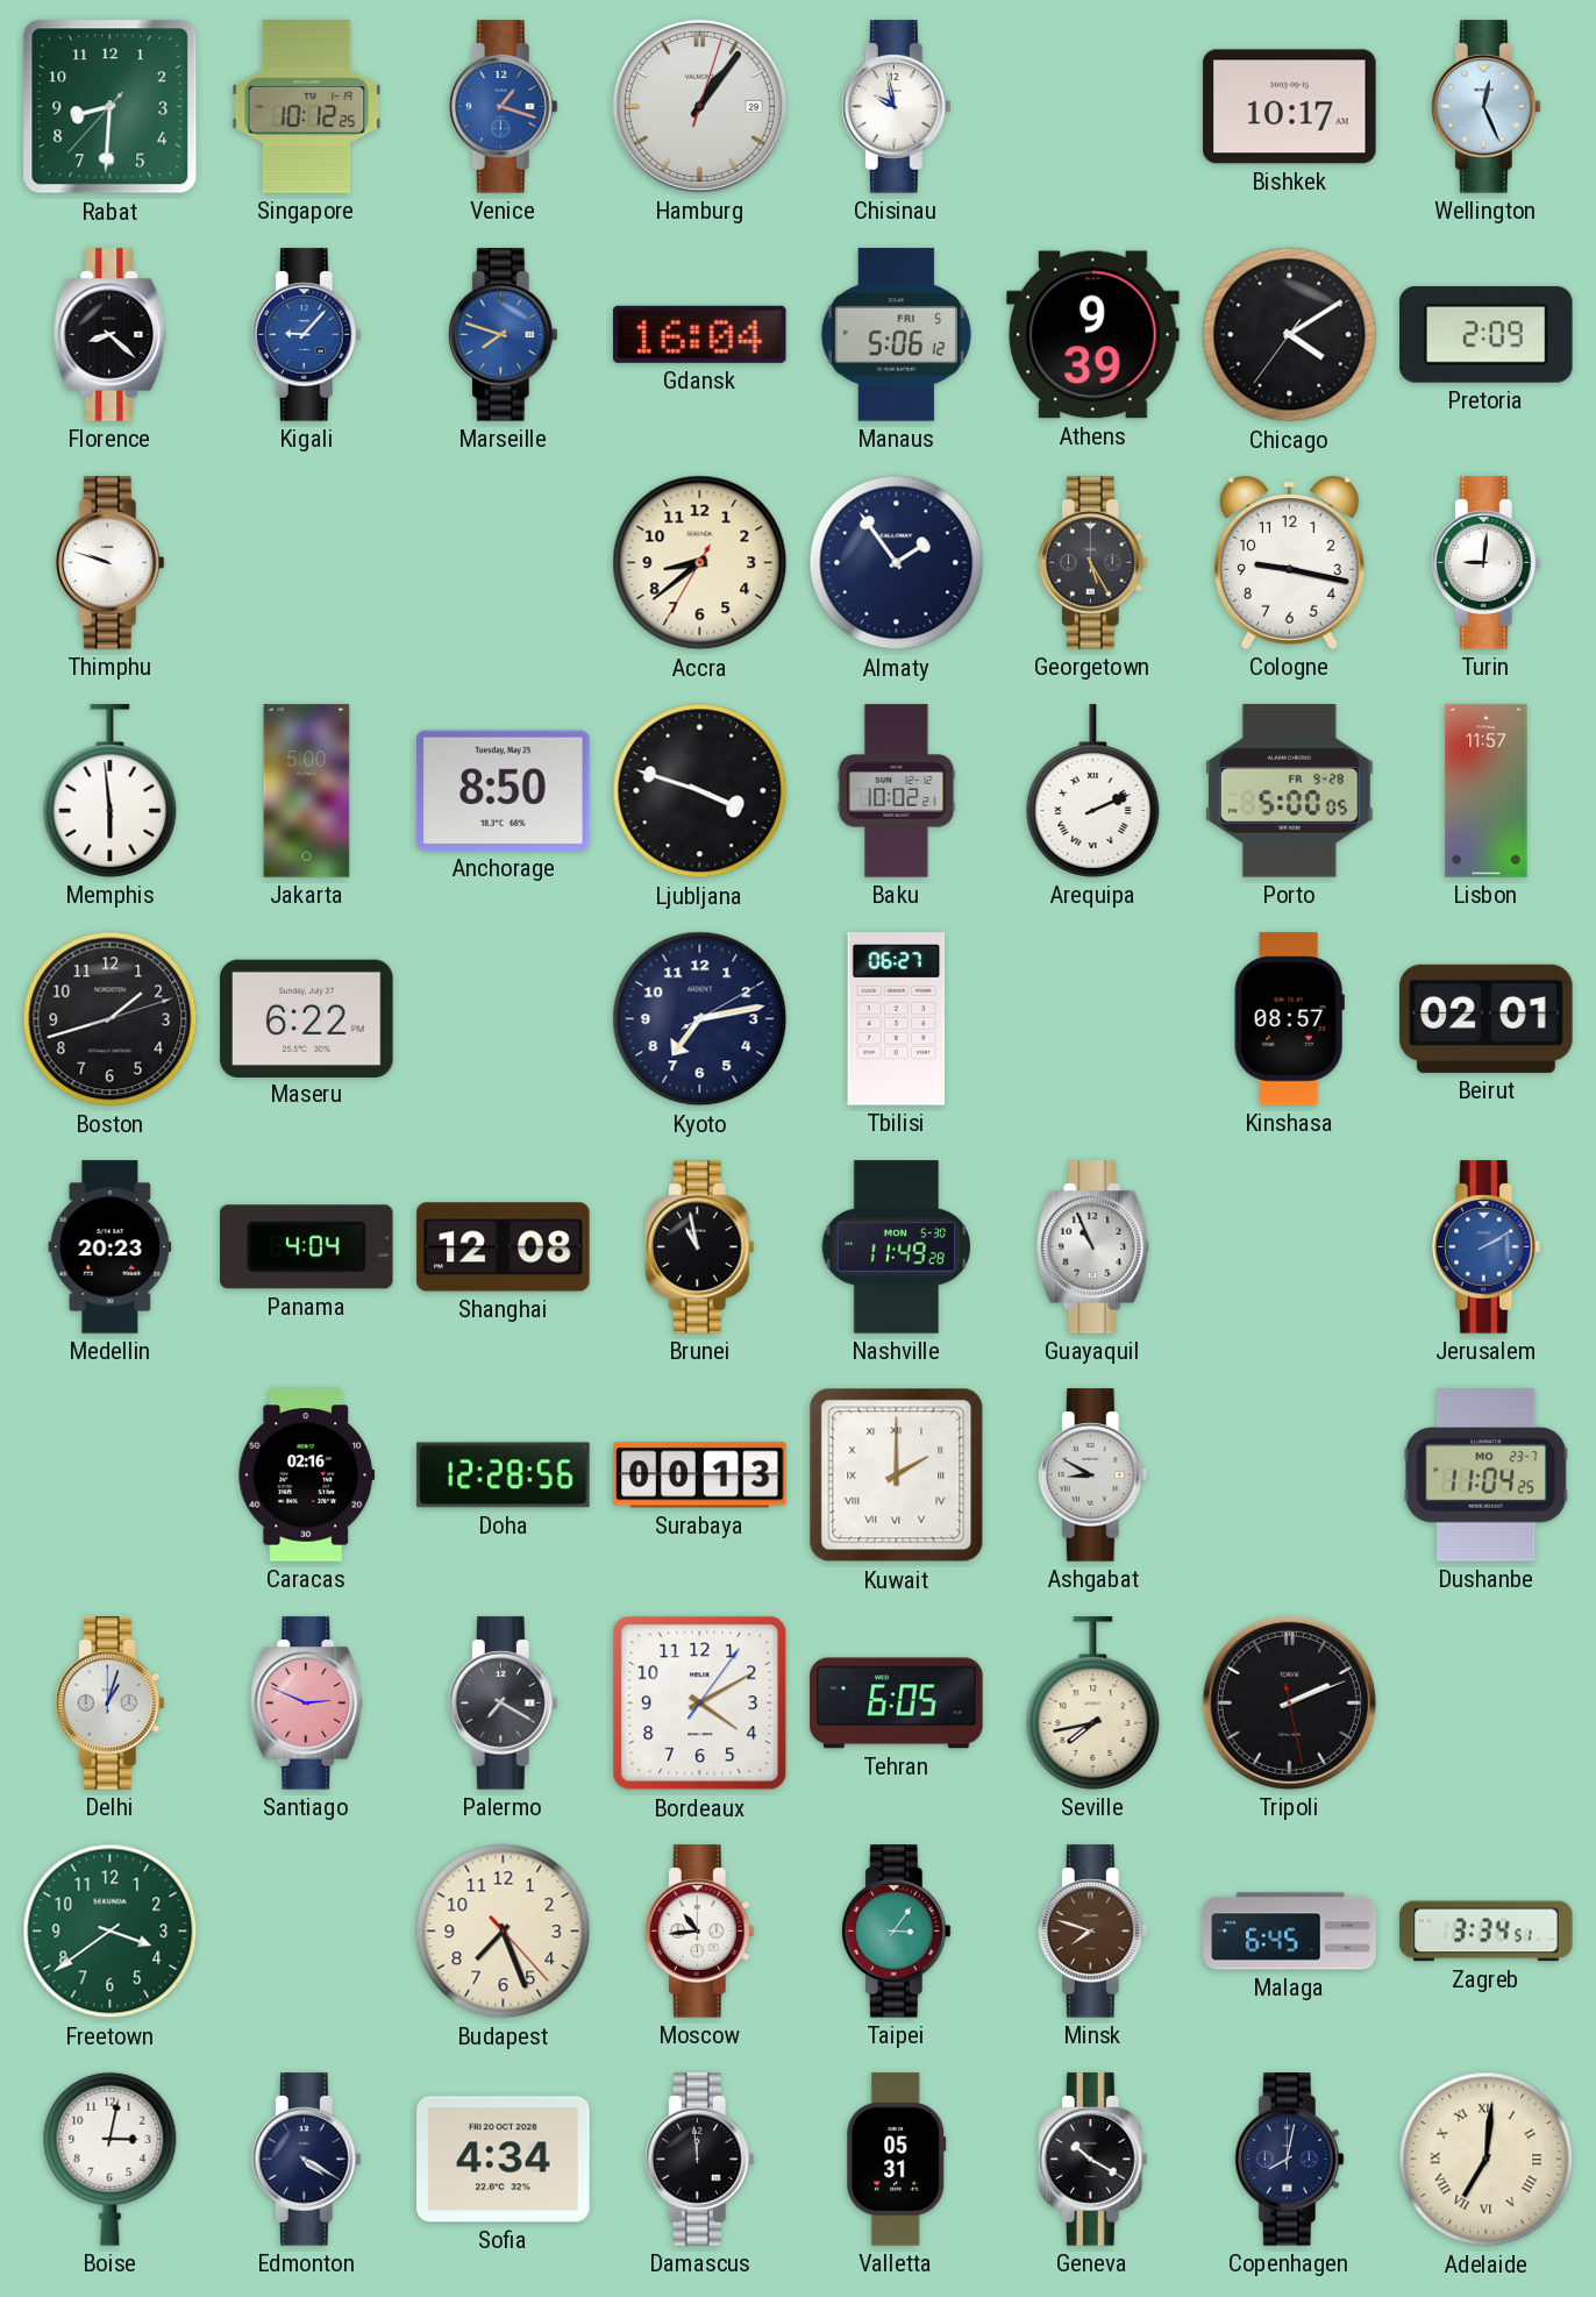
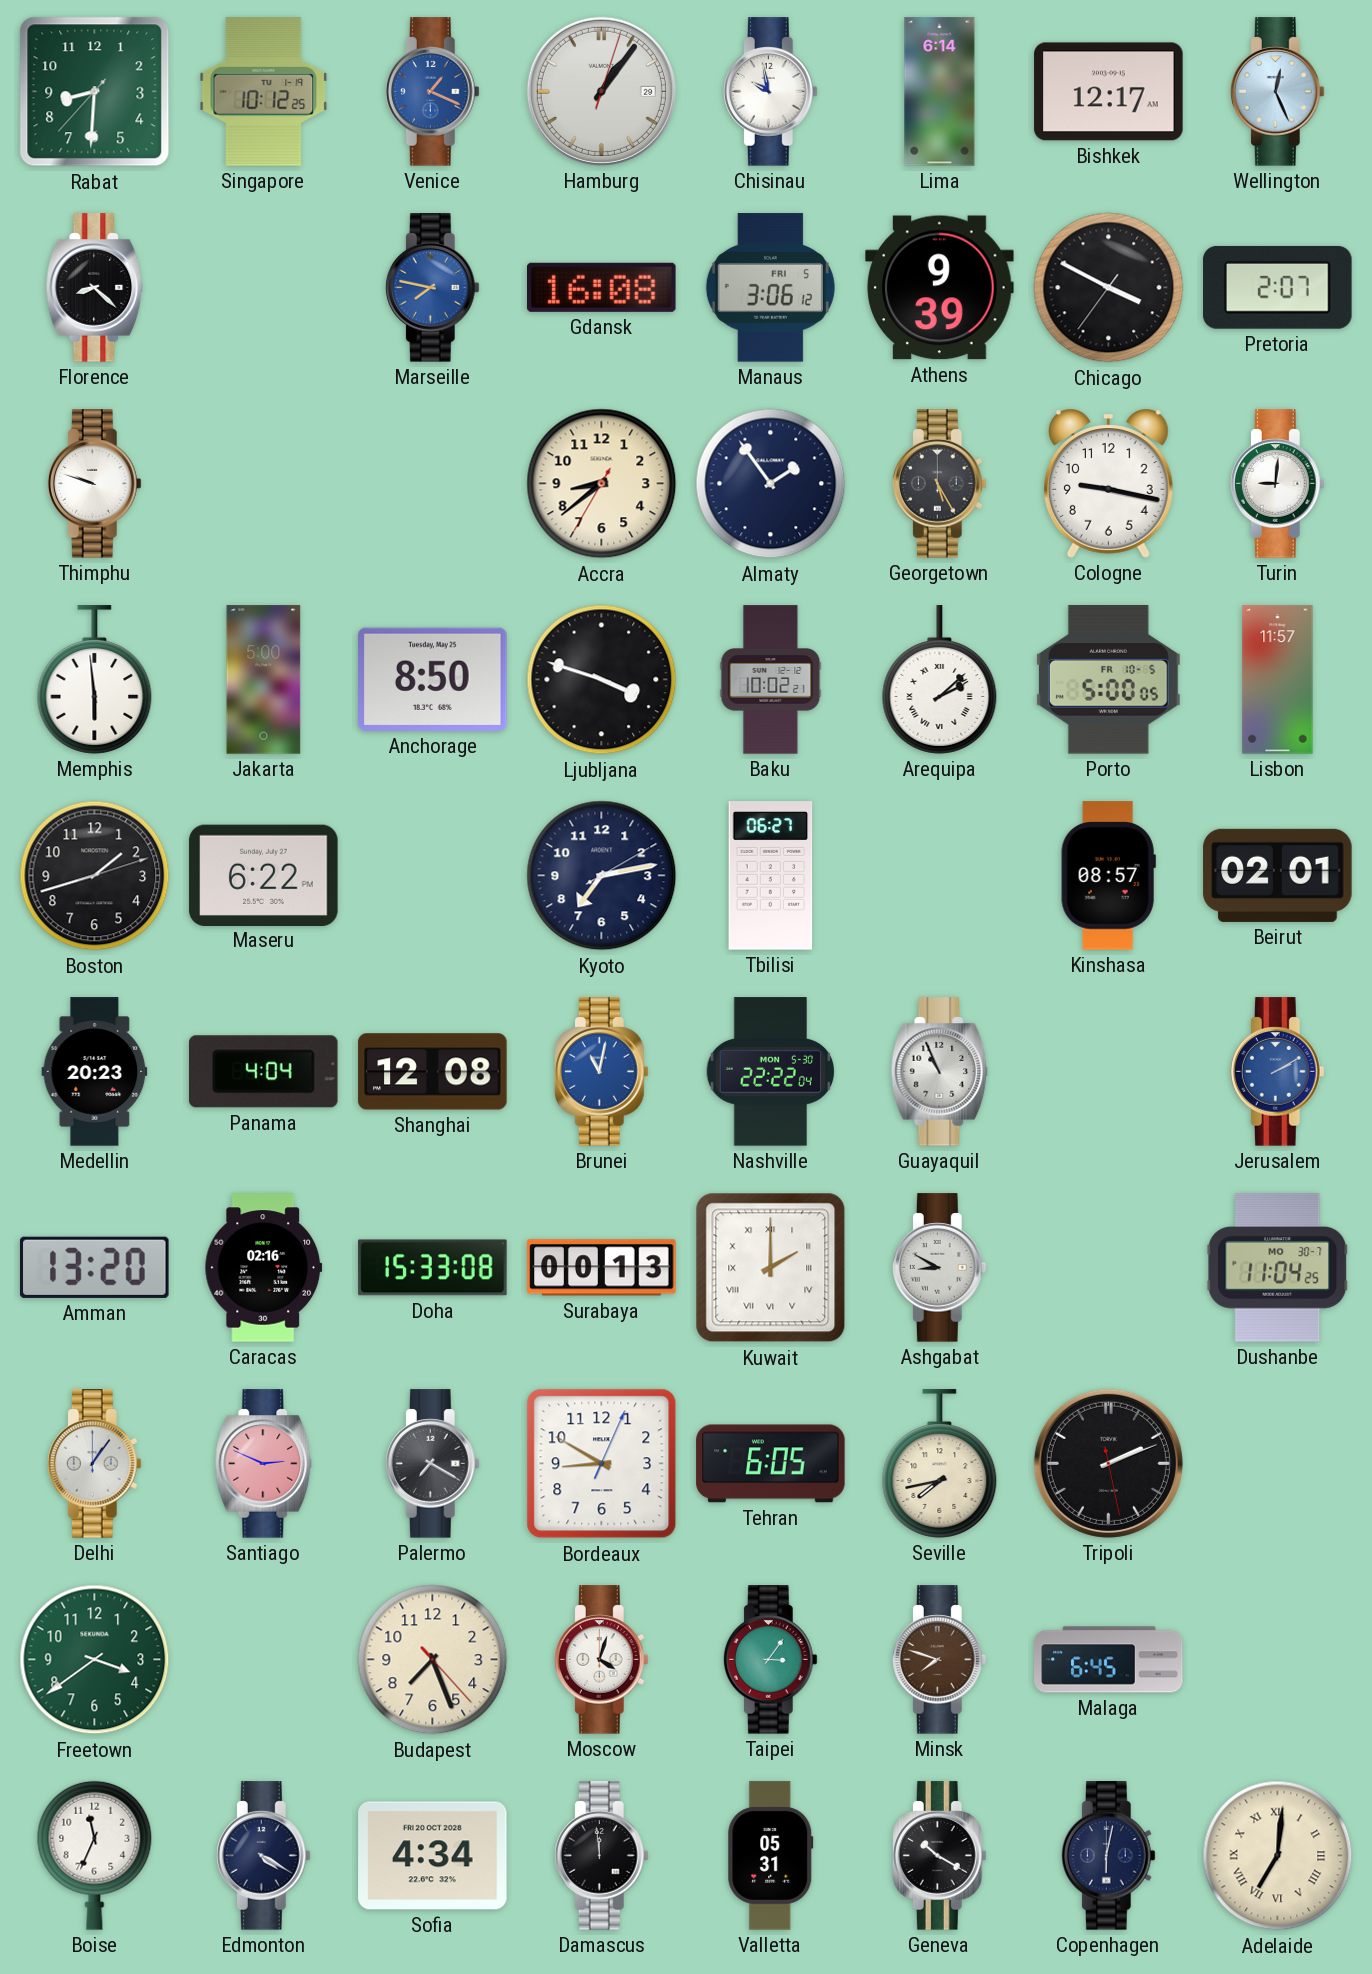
Venice: 1:18 -> 1:19
Lima: none -> 6:14
Bishkek: 10:17 -> 12:17
Kigali: 9:07 -> none
Marseille: 7:48 -> 7:47
Gdansk: 16:04 -> 16:08
Manaus: 5:06 -> 3:06
Chicago: 4:09 -> 3:49
Pretoria: 2:09 -> 2:07
Arequipa: 2:11 -> 2:08
Porto date: FR 9-28 -> FR 10-5
Brunei: 10:58 -> 11:02
Brunei dial: black -> blue
Nashville: 11:49 -> 22:22
Amman: none -> 13:20
Doha: 12:28 -> 15:33
Dushanbe date: MO 23-7 -> MO 30-7
Delhi: 1:03 -> 1:06
Bordeaux: 4:10 -> 8:50
Moscow: 10:44 -> 4:03
Zagreb: 3:34 -> none
Boise: 3:02 -> 11:34
Copenhagen: 8:02 -> 6:02
